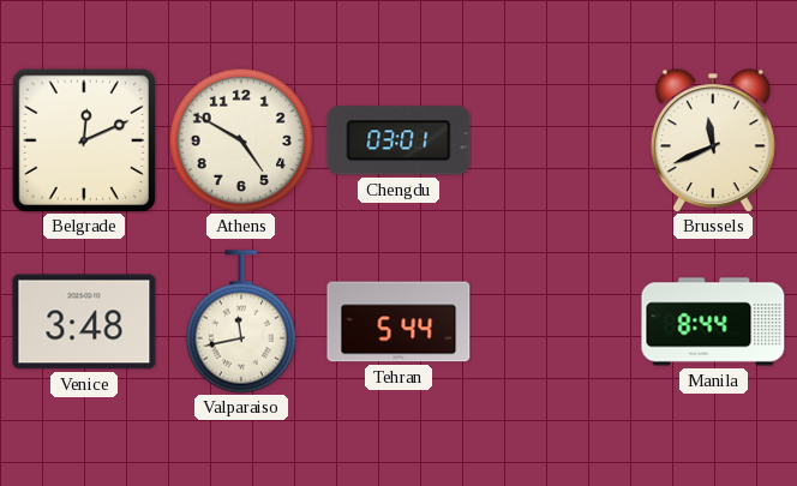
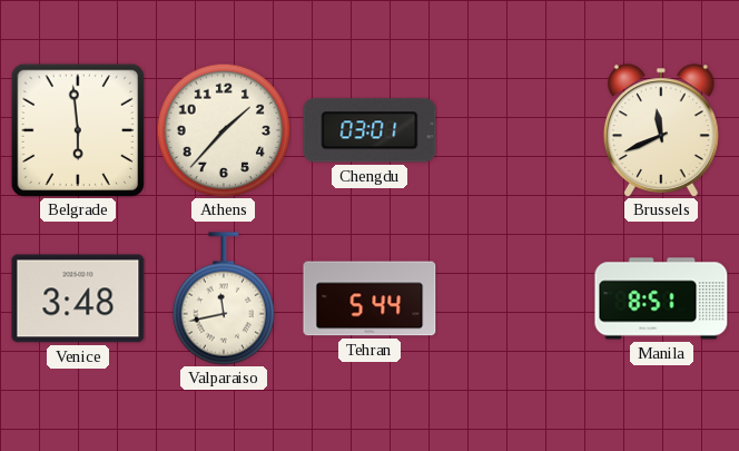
Belgrade: 12:11 -> 5:59
Athens: 4:50 -> 1:37
Manila: 8:44 -> 8:51
